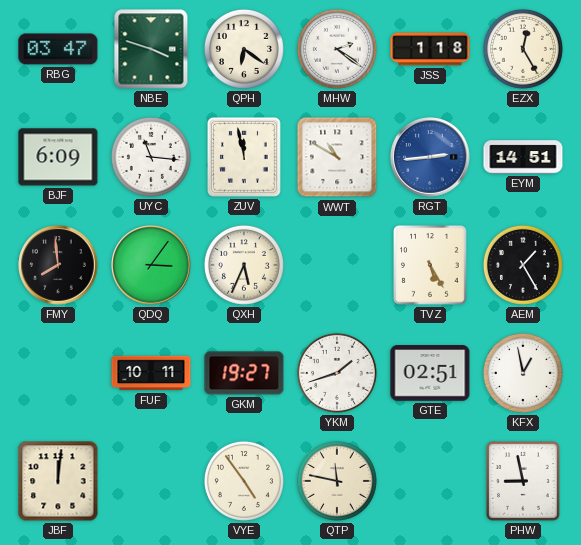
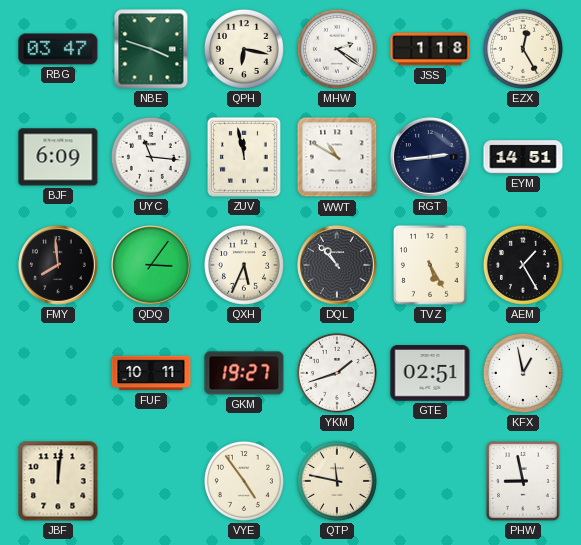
QPH: 6:21 -> 6:17
RGT dial: blue -> navy
DQL: none -> 10:53
